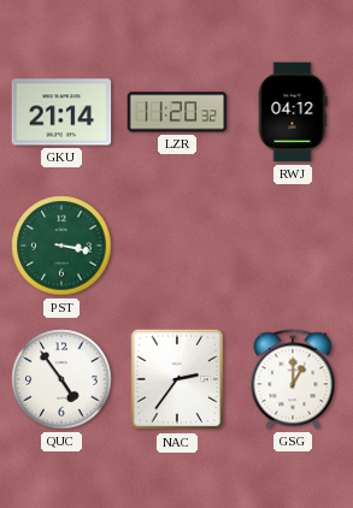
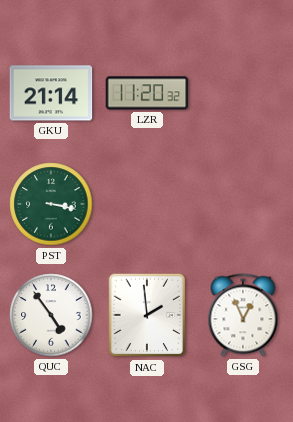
RWJ: 04:12 -> none
NAC: 2:36 -> 1:59
GSG: 1:00 -> 12:56
